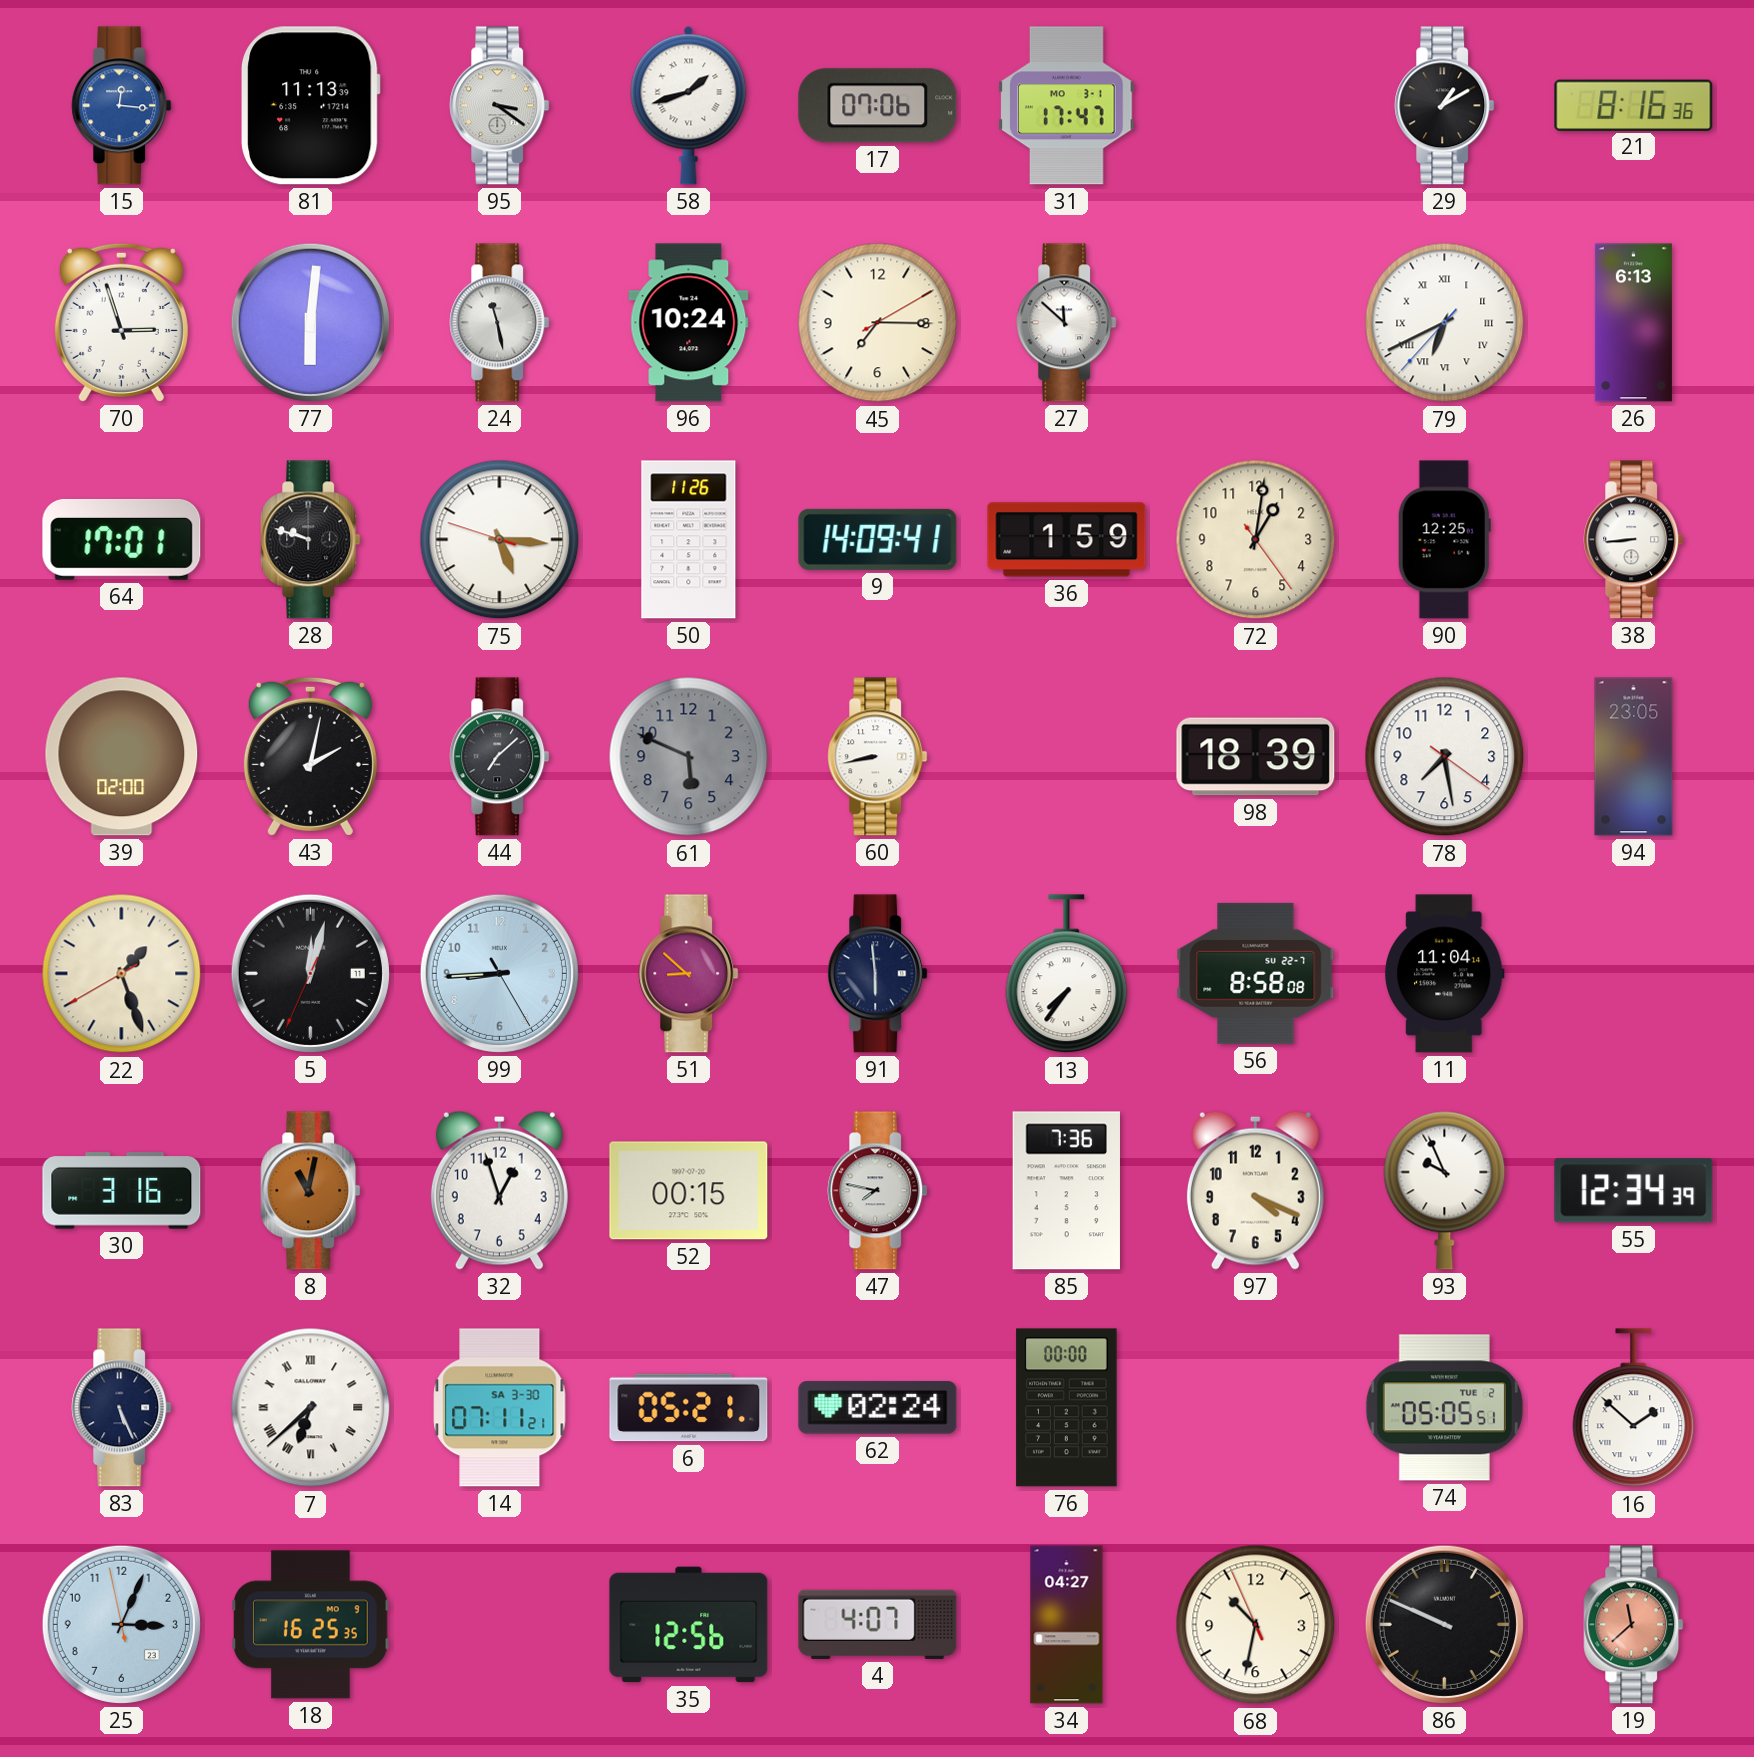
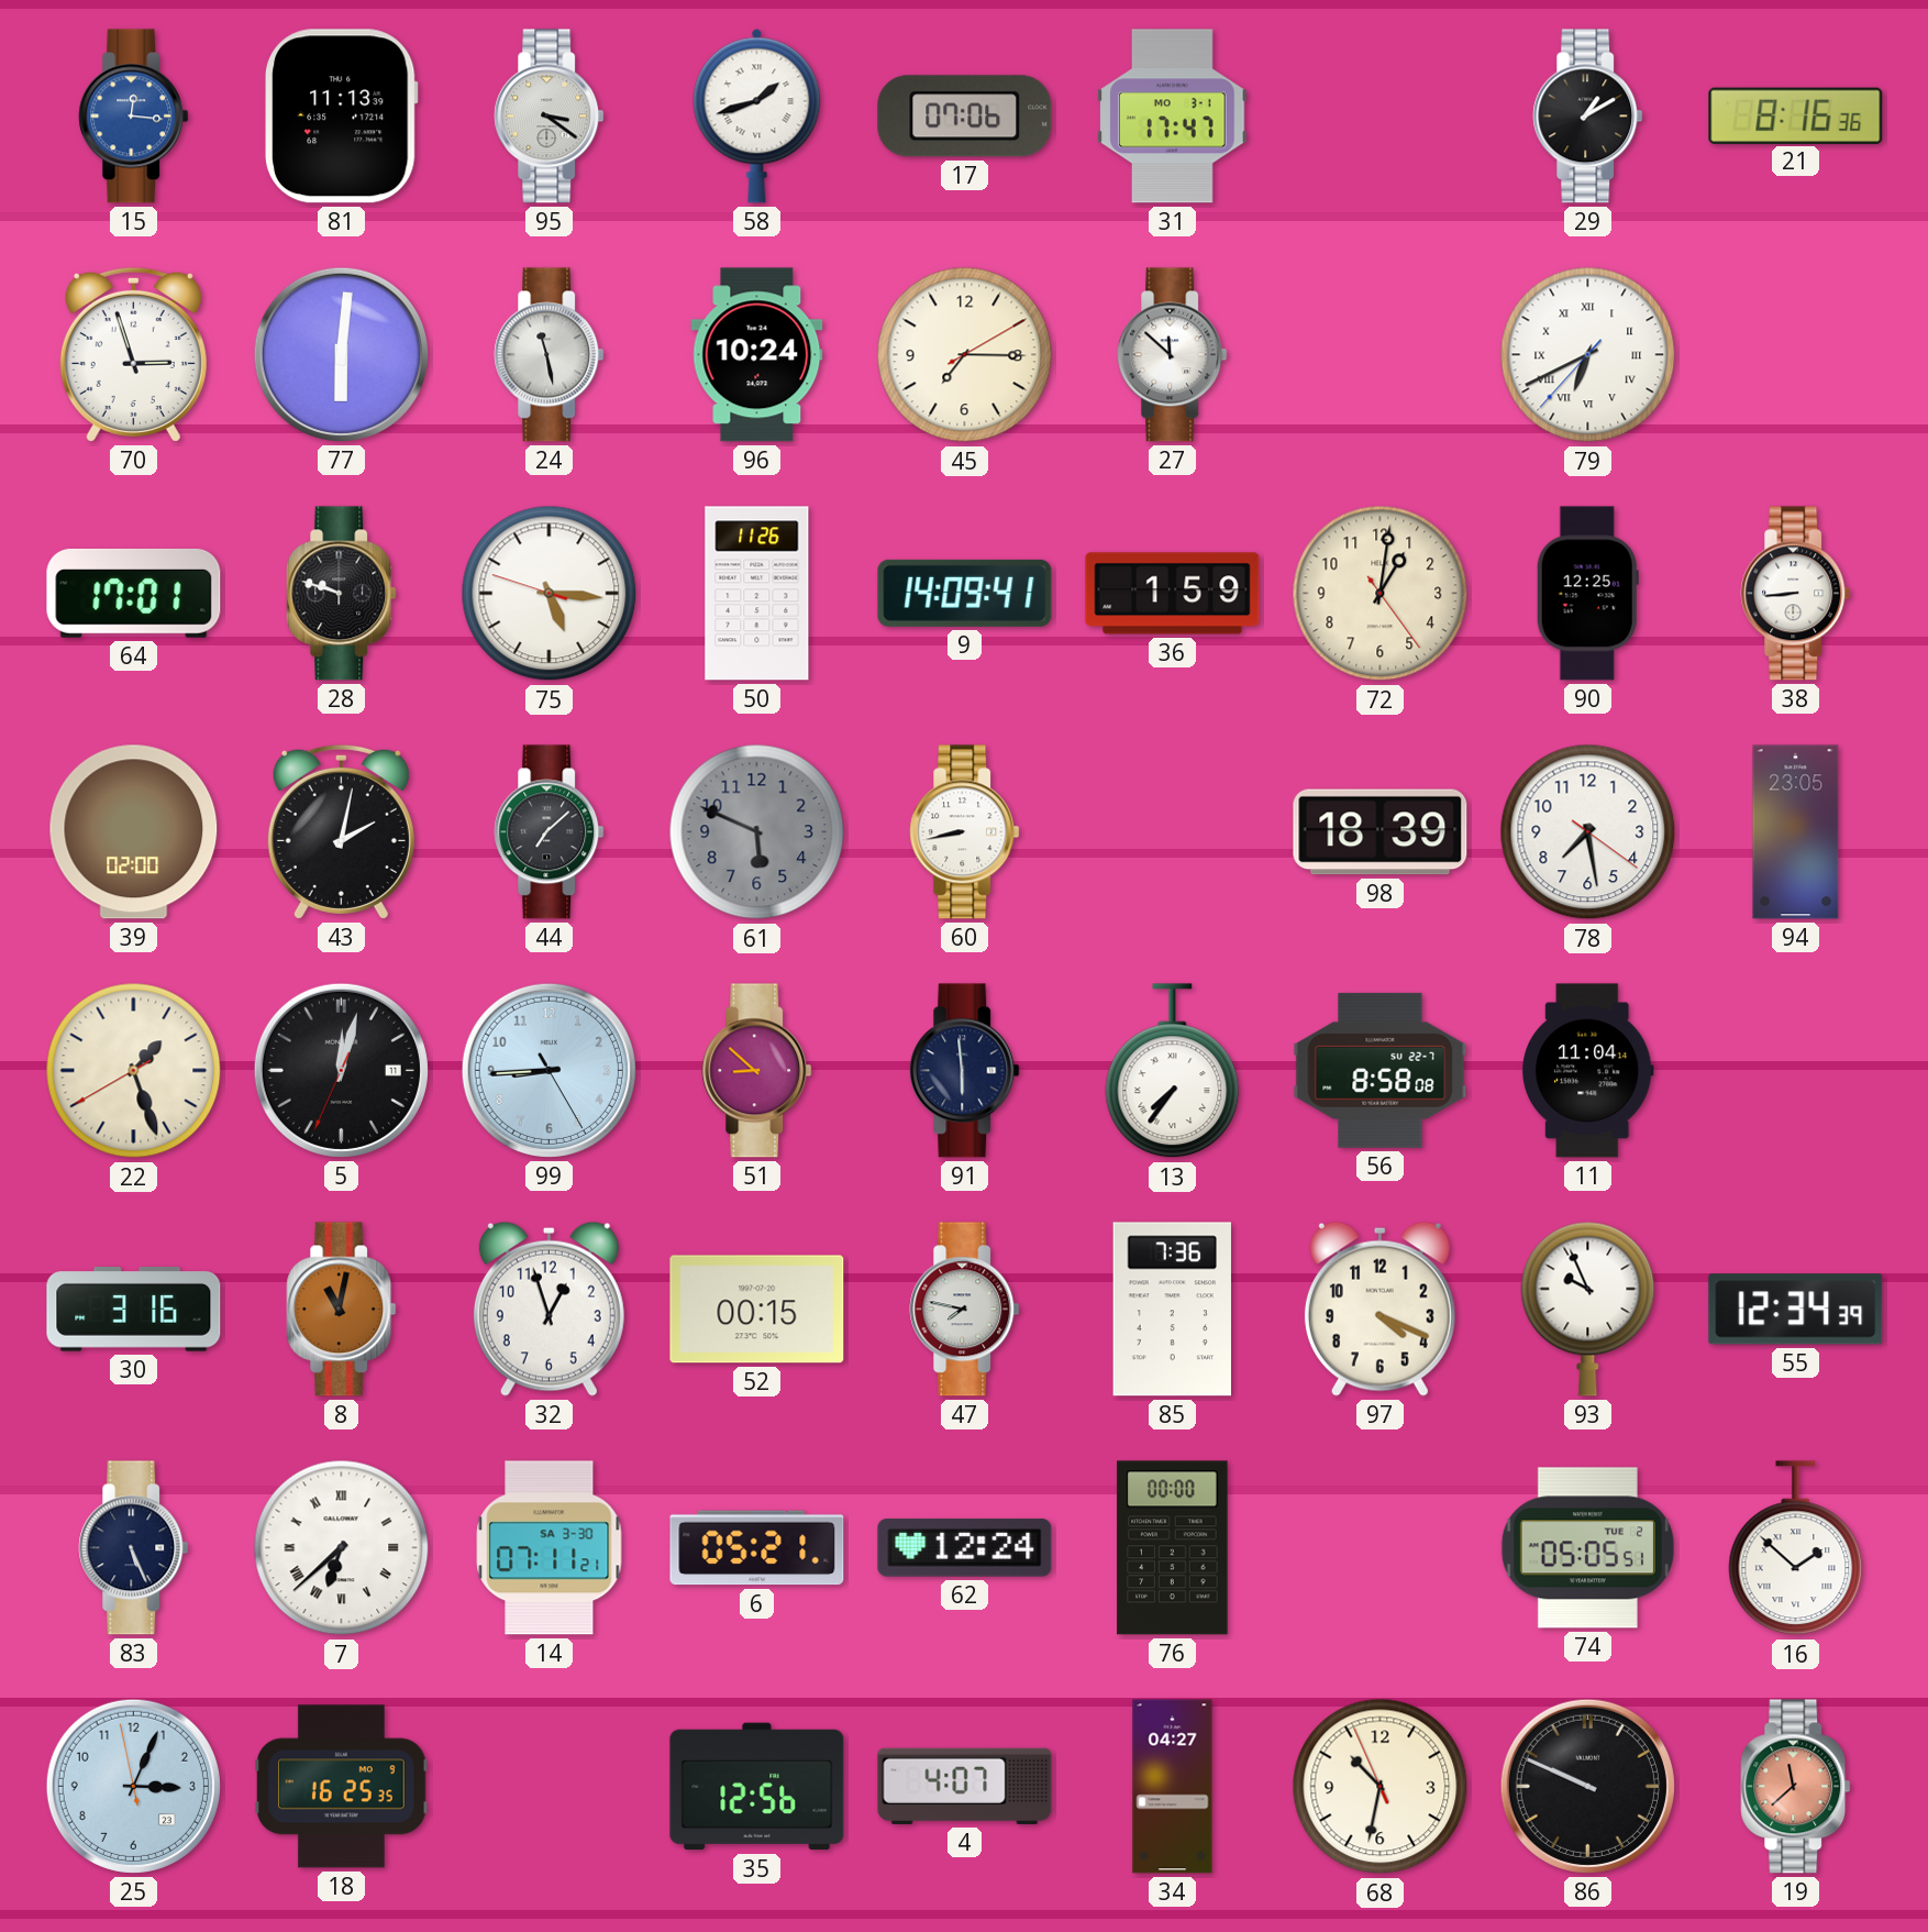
26: 6:13 -> none
62: 02:24 -> 12:24
